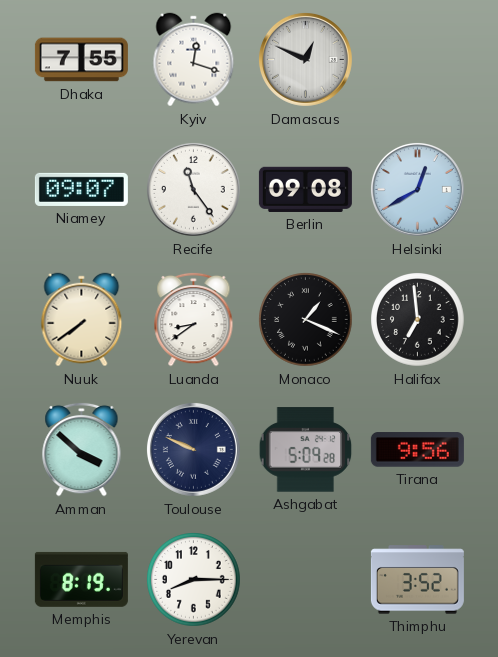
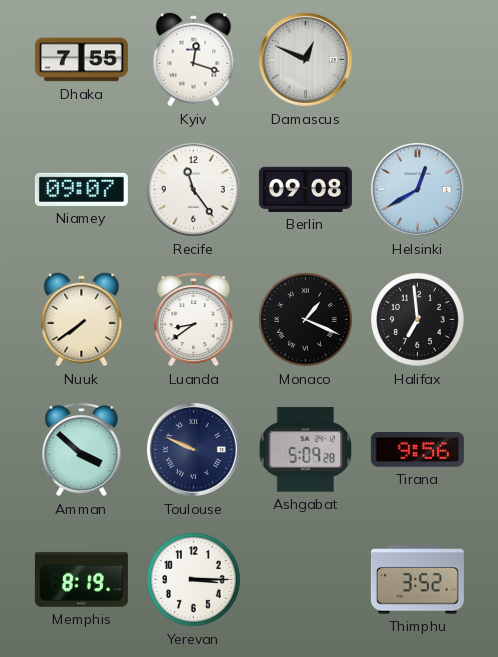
Yerevan: 8:15 -> 3:15
